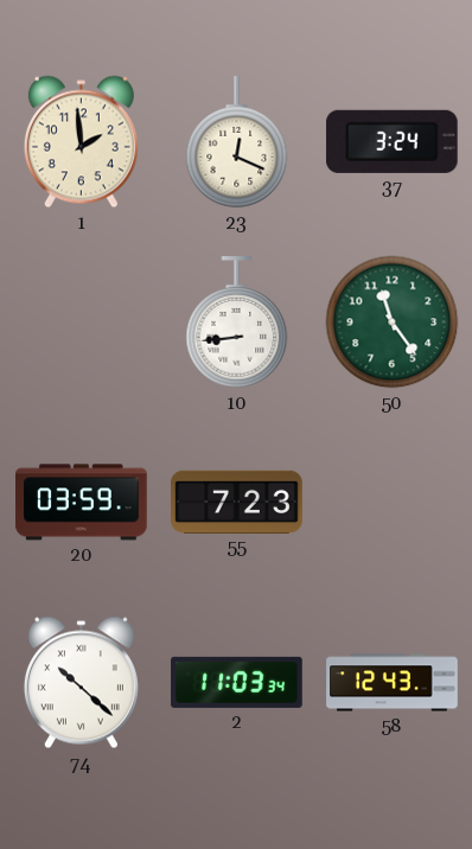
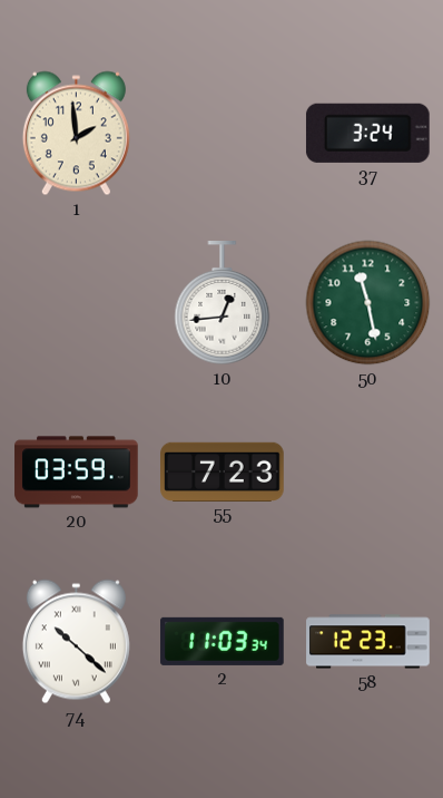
23: 12:19 -> none
10: 8:44 -> 12:44
50: 11:24 -> 11:28
58: 12:43 -> 12:23
